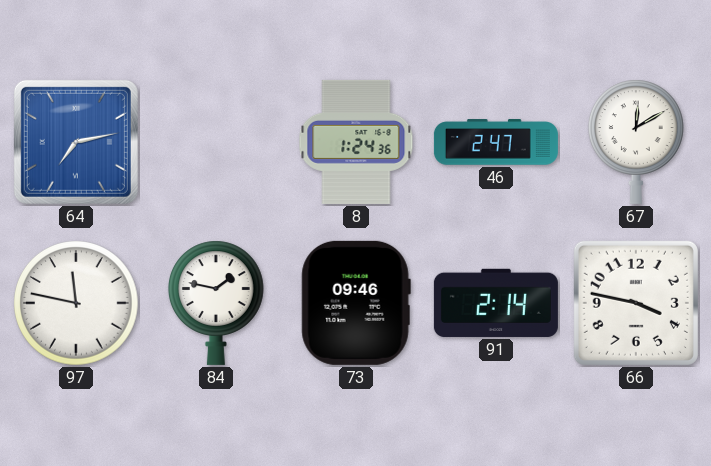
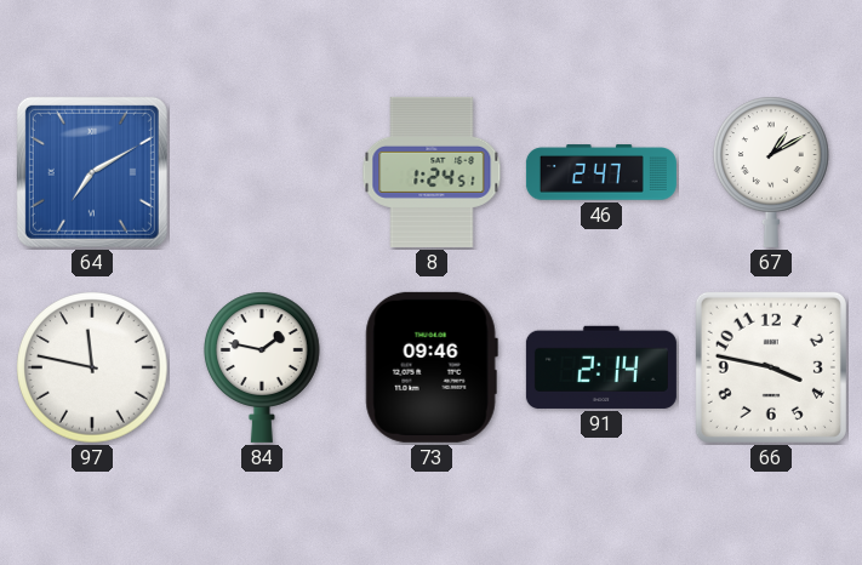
64: 7:13 -> 7:10
8: 1:24:36 -> 1:24:51
67: 12:10 -> 1:10
